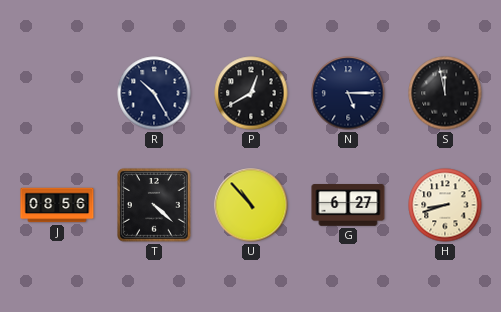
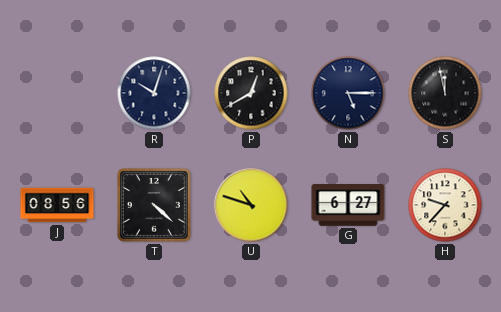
R: 10:25 -> 10:03
U: 10:53 -> 10:48
H: 8:42 -> 9:37
